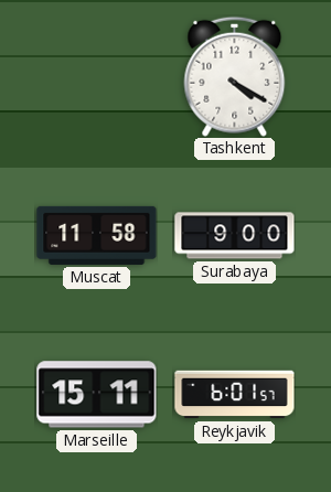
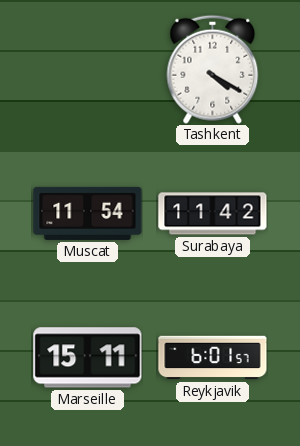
Muscat: 11:58 -> 11:54
Surabaya: 9:00 -> 11:42
